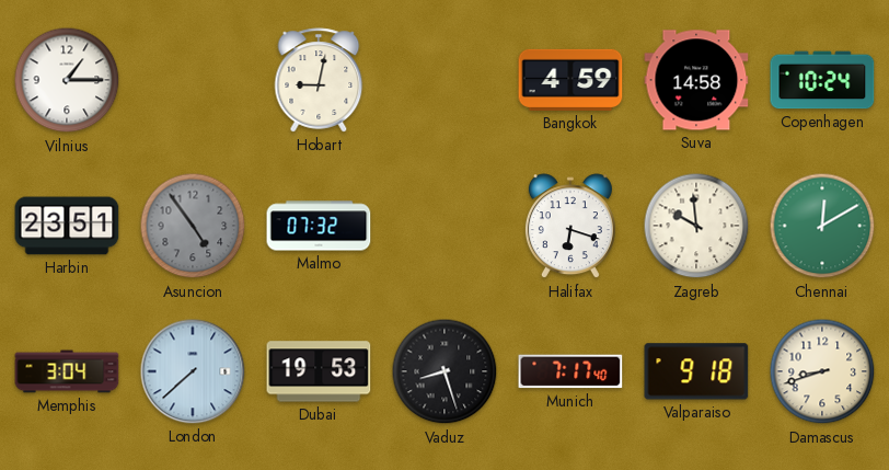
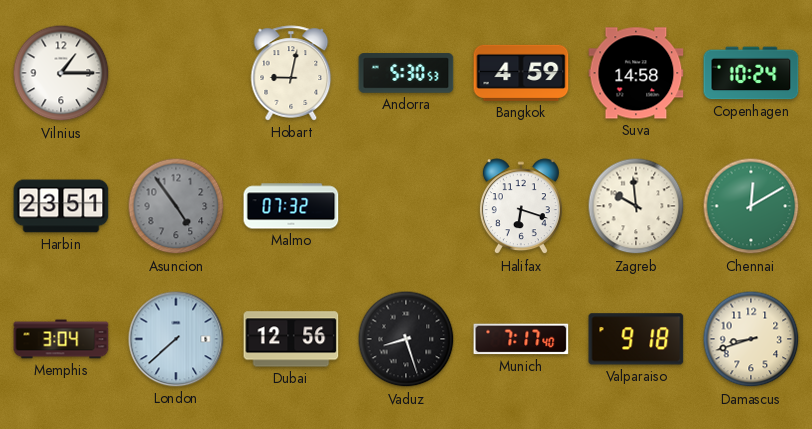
Andorra: none -> 5:30
Dubai: 19:53 -> 12:56
